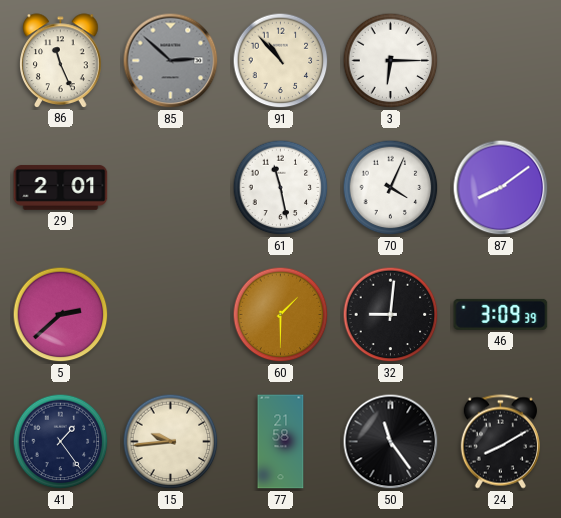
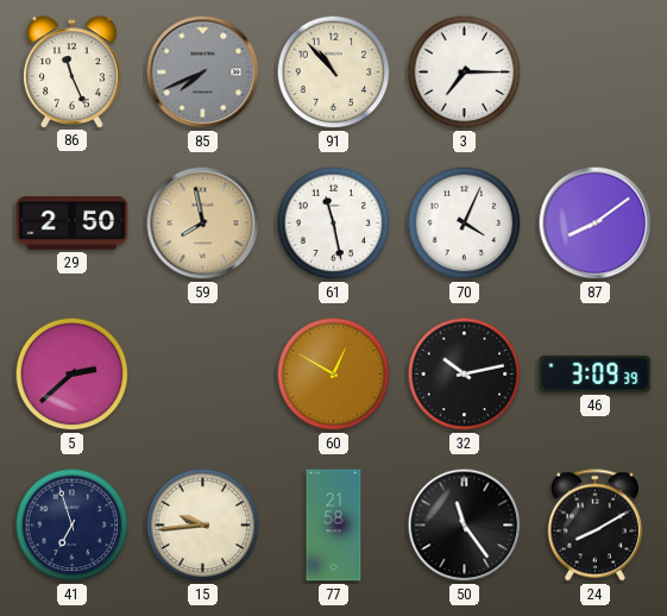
85: 2:52 -> 7:41
3: 6:15 -> 7:15
29: 2:01 -> 2:50
59: none -> 7:58
60: 1:30 -> 12:50
32: 9:01 -> 10:13
41: 1:24 -> 6:57
